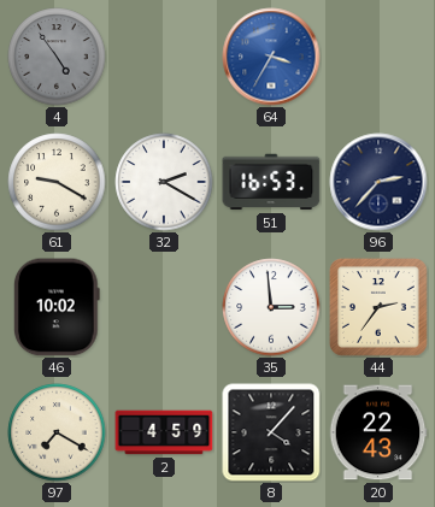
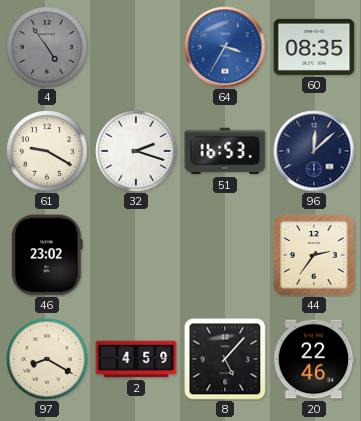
60: none -> 08:35
32: 2:20 -> 2:18
96: 2:37 -> 12:08
46: 10:02 -> 23:02
35: 2:59 -> none
97: 7:20 -> 8:20
8: 4:07 -> 5:07
20: 22:43 -> 22:46
